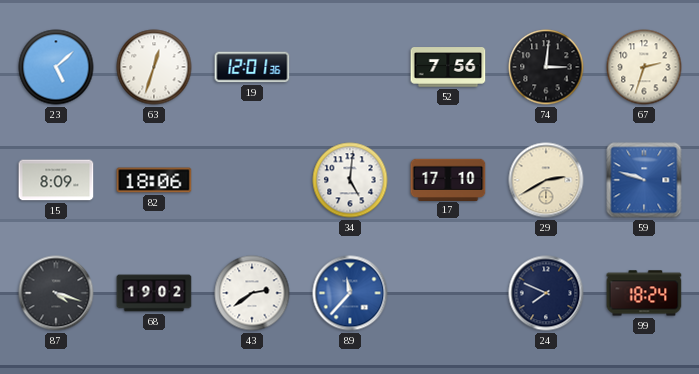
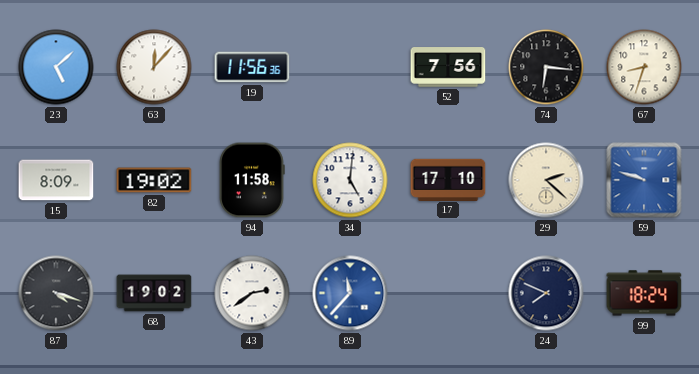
63: 12:33 -> 12:07
19: 12:01 -> 11:56
74: 3:01 -> 6:16
67: 2:33 -> 8:33
82: 18:06 -> 19:02
94: none -> 11:58
29: 2:40 -> 2:22
